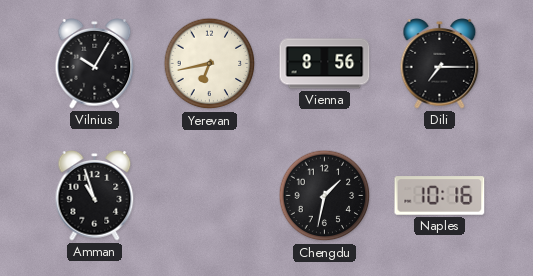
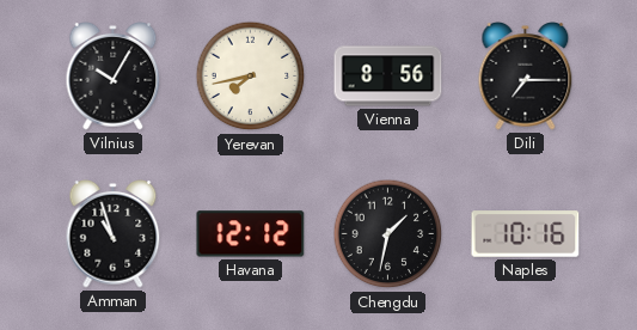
Yerevan: 6:43 -> 7:43
Havana: none -> 12:12
